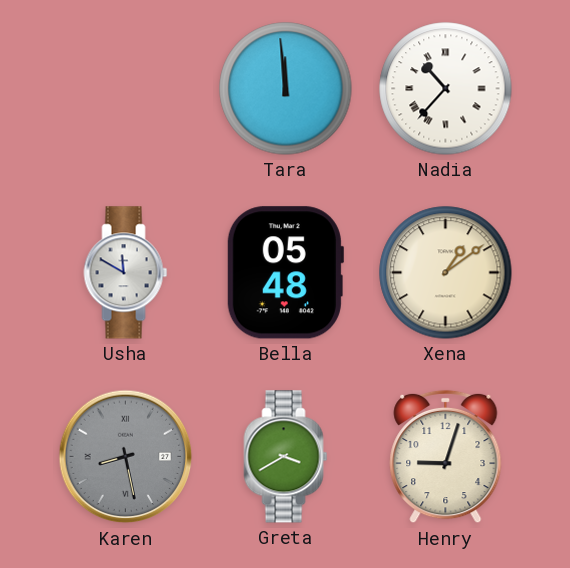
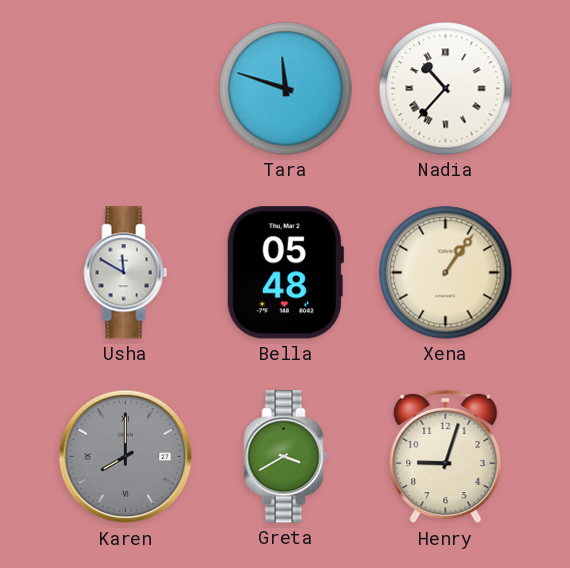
Tara: 11:59 -> 11:48
Xena: 1:09 -> 1:06
Karen: 8:28 -> 8:00
